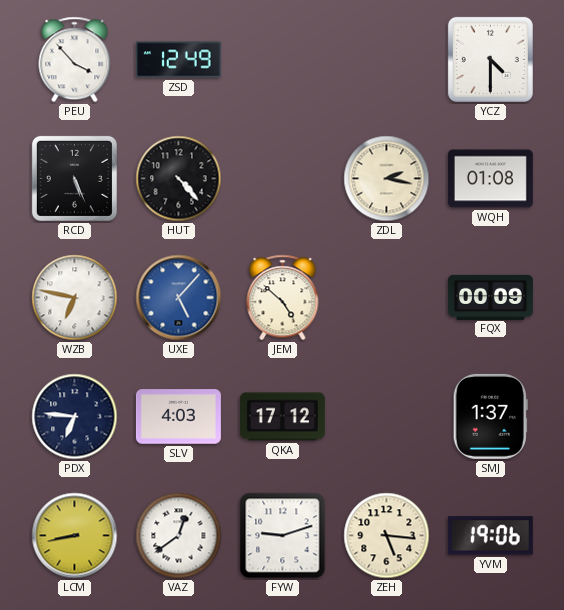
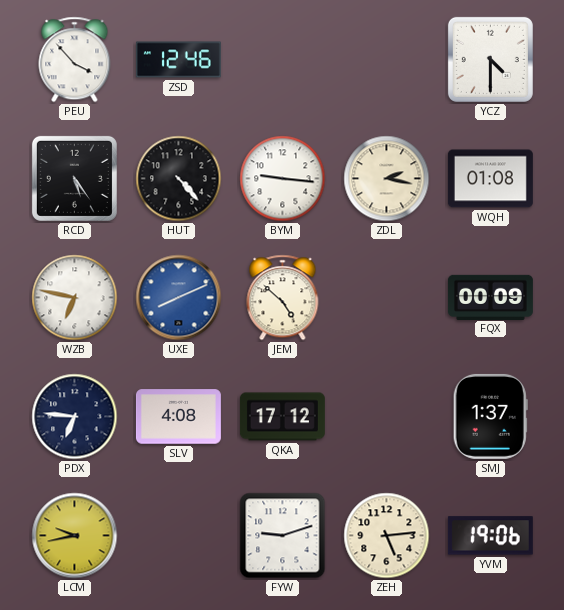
ZSD: 12:49 -> 12:46
RCD: 5:26 -> 5:24
BYM: none -> 9:16
UXE: 5:07 -> 8:11
SLV: 4:03 -> 4:08
LCM: 8:43 -> 9:43
VAZ: 12:39 -> none
ZEH: 5:16 -> 5:14
